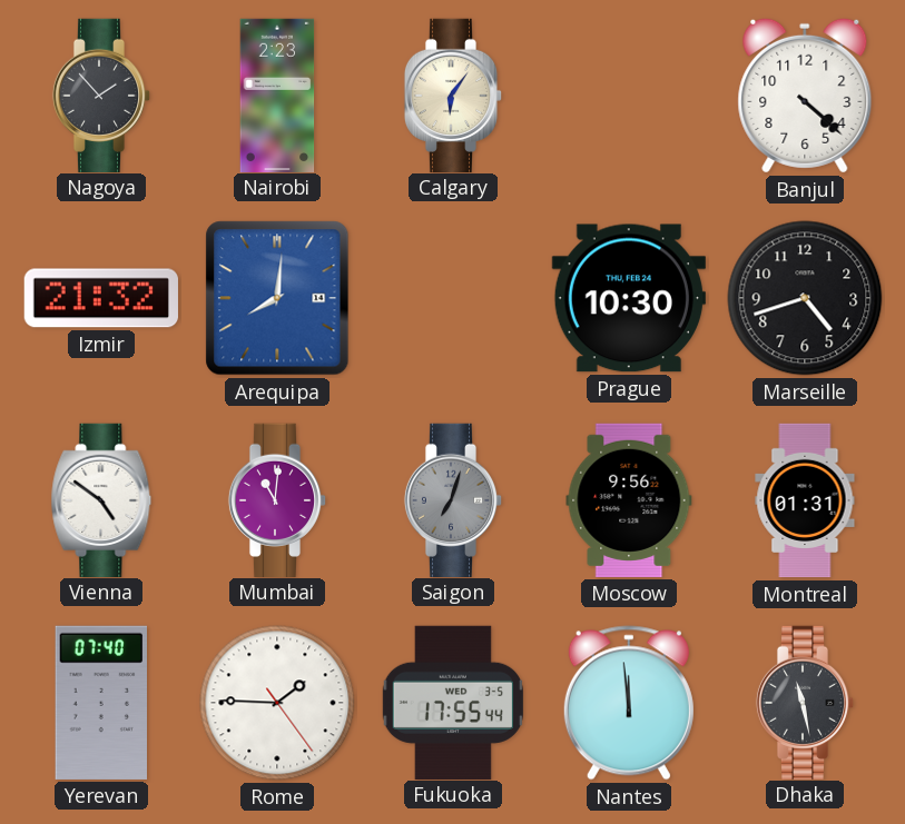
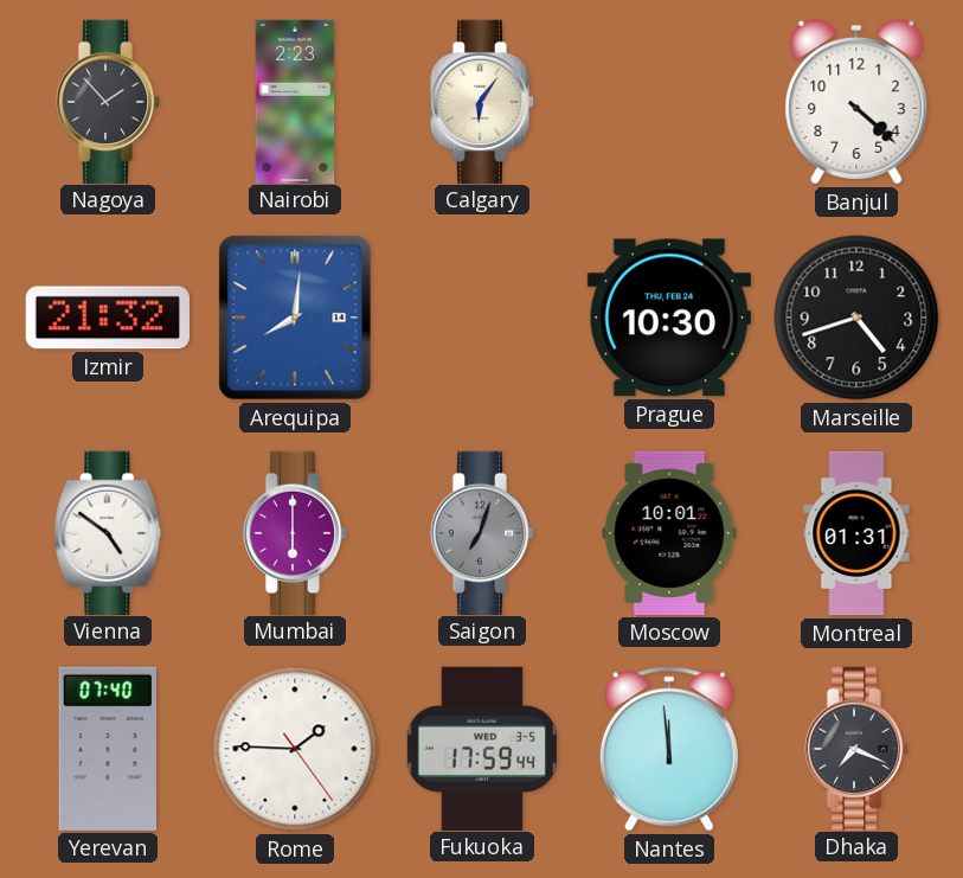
Mumbai: 11:01 -> 6:00
Moscow: 9:56 -> 10:01
Fukuoka: 17:55 -> 17:59
Dhaka: 11:28 -> 7:19
